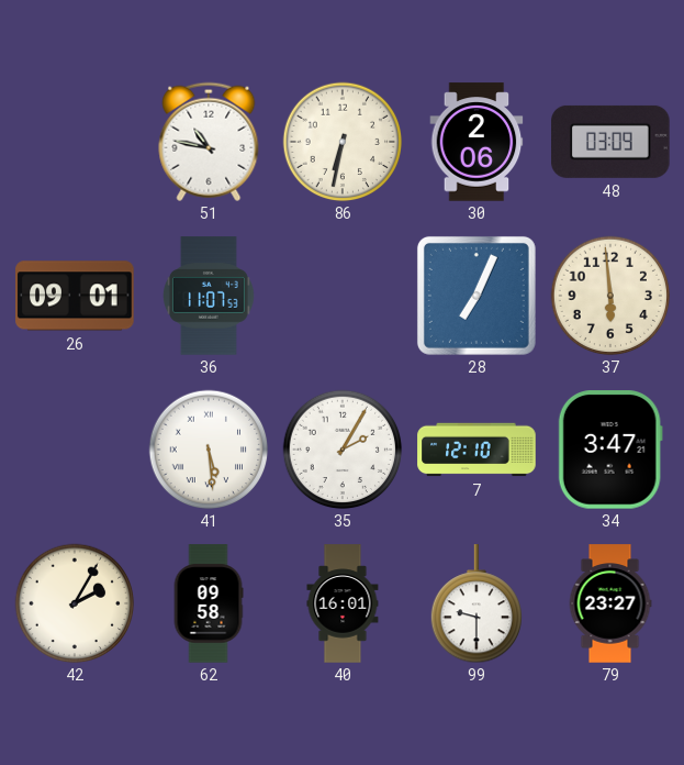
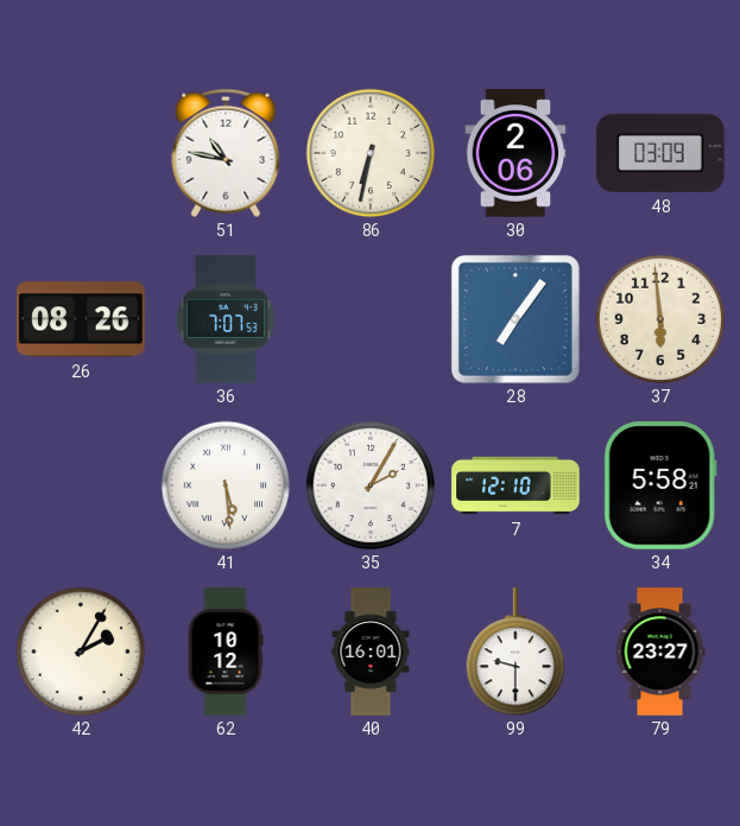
26: 09:01 -> 08:26
36: 11:07 -> 7:07
28: 7:04 -> 7:06
34: 3:47 -> 5:58
62: 09:58 -> 10:12
